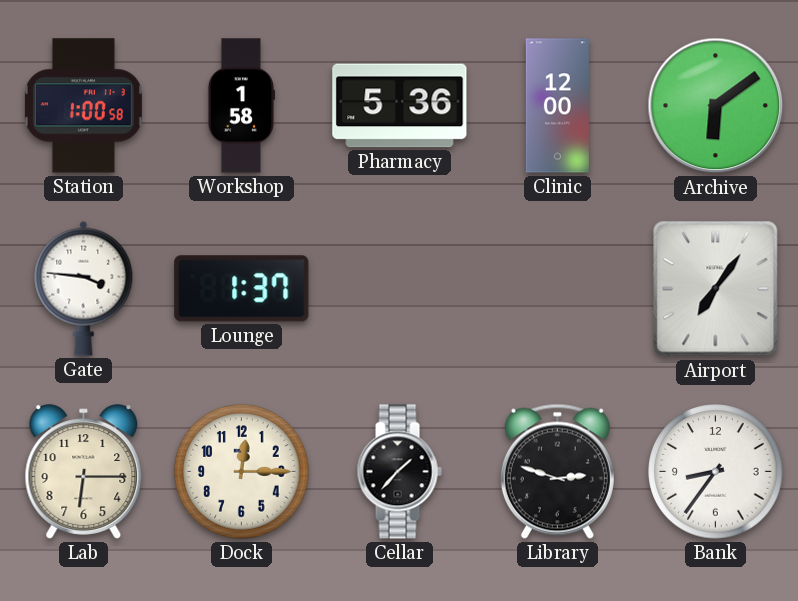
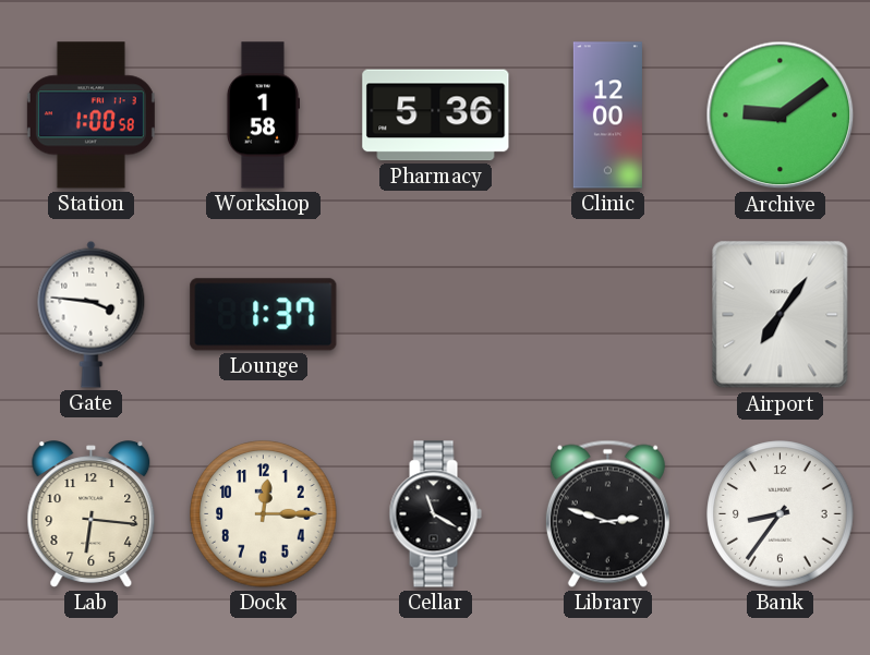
Archive: 6:09 -> 9:09
Lab: 6:15 -> 6:16
Cellar: 1:37 -> 11:20
